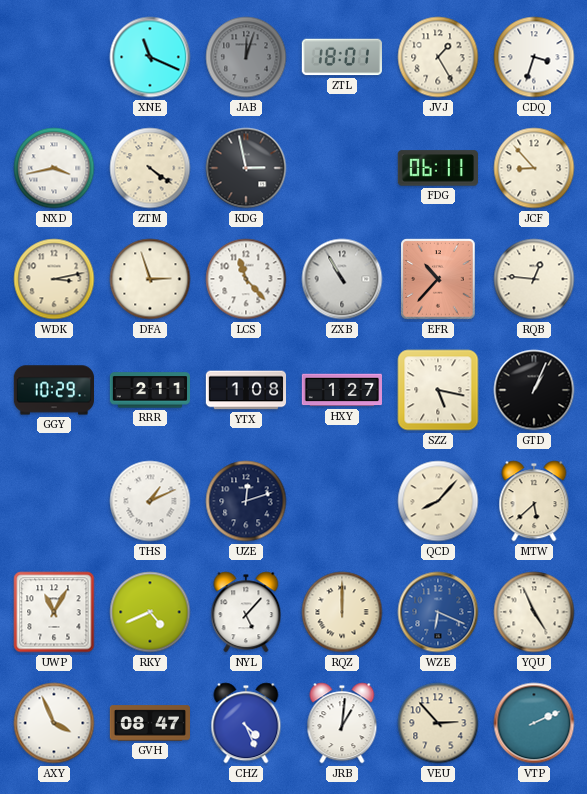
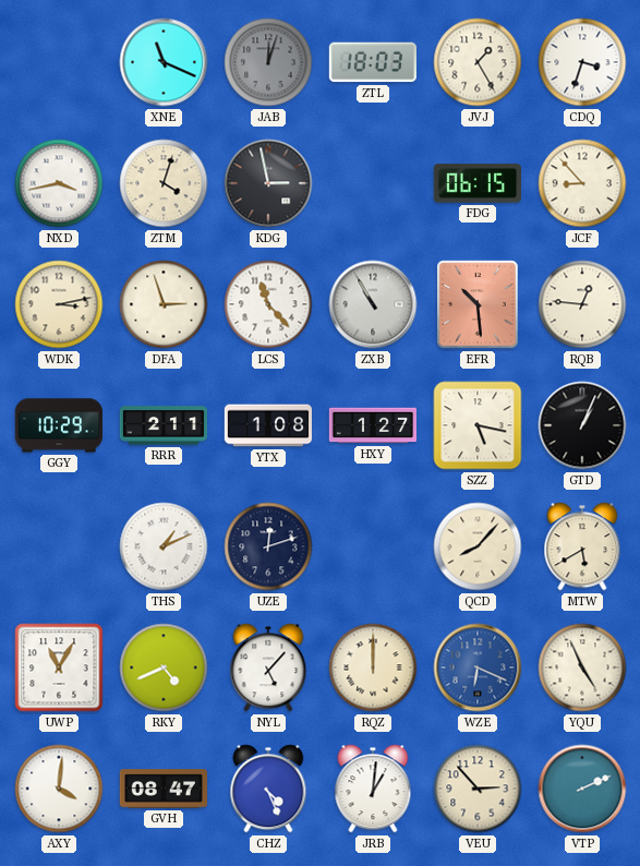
ZTL: 18:01 -> 18:03
ZTM: 4:21 -> 4:03
FDG: 06:11 -> 06:15
EFR: 10:37 -> 10:29
MTW: 5:38 -> 5:40
AXY: 3:56 -> 4:01
